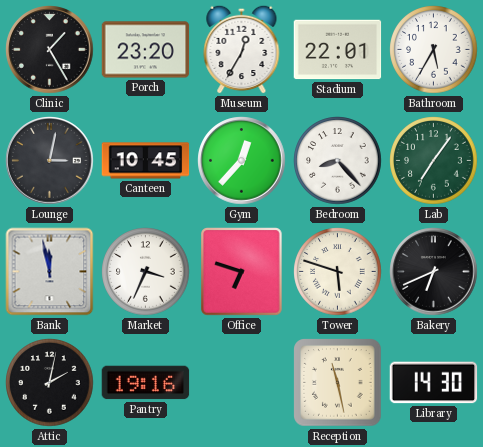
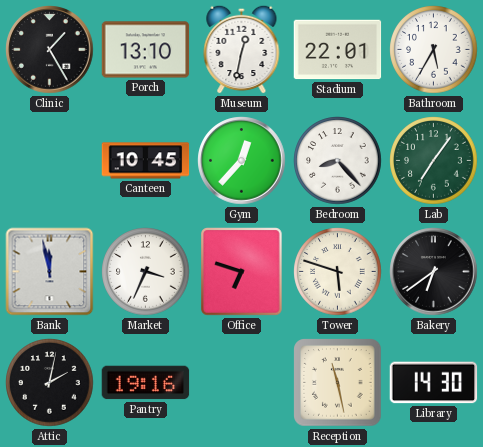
Porch: 23:20 -> 13:10
Museum: 12:35 -> 12:32
Lounge: 3:02 -> none
Bakery: 6:41 -> 6:39
